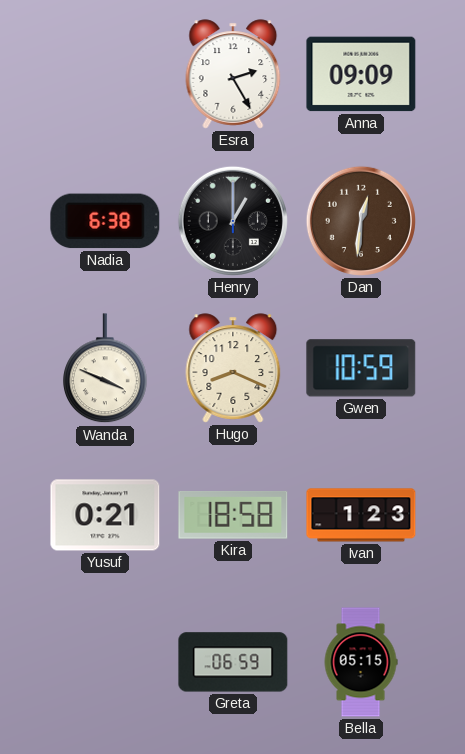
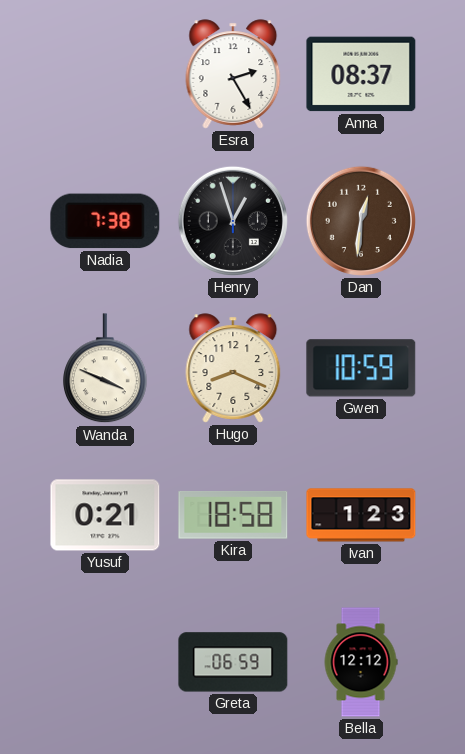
Anna: 09:09 -> 08:37
Nadia: 6:38 -> 7:38
Henry: 1:00 -> 12:57
Bella: 05:15 -> 12:12
